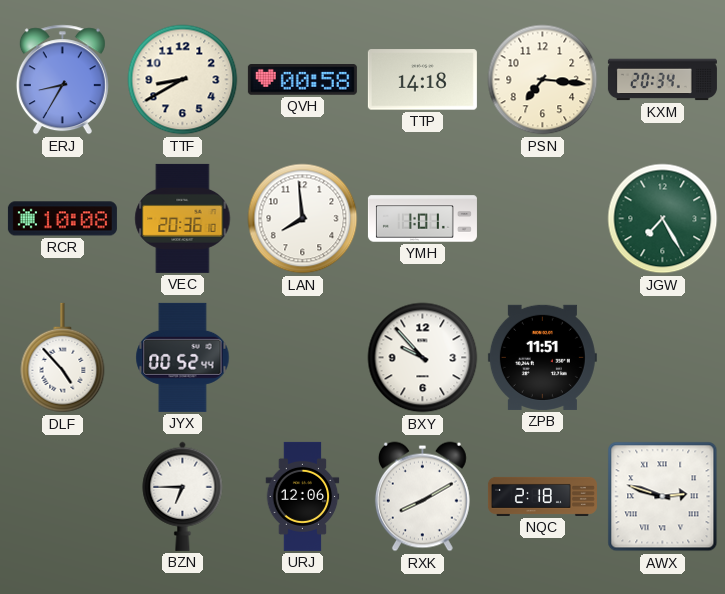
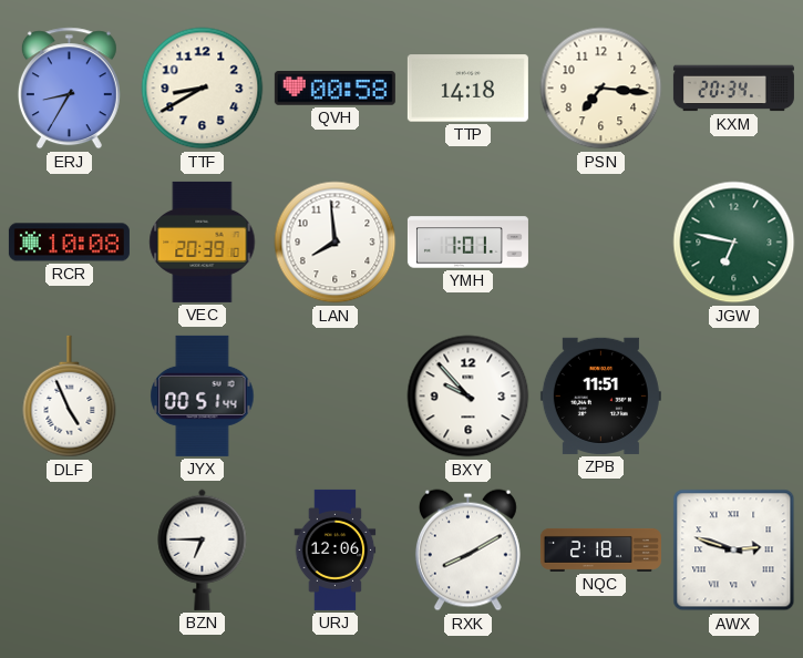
VEC: 20:36 -> 20:39
JGW: 7:25 -> 6:47
DLF: 4:53 -> 4:56
JYX: 00:52 -> 00:51
